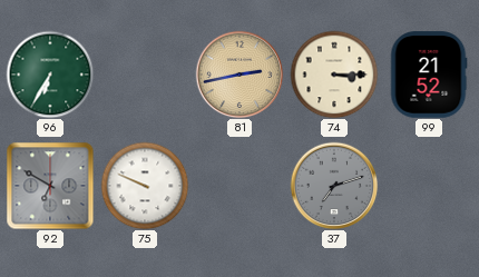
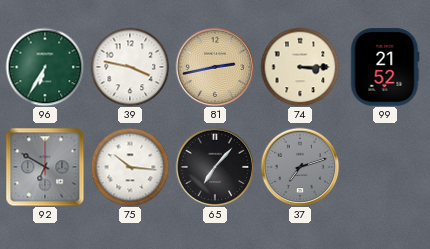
39: none -> 3:47
75: 9:49 -> 10:16
65: none -> 7:07
